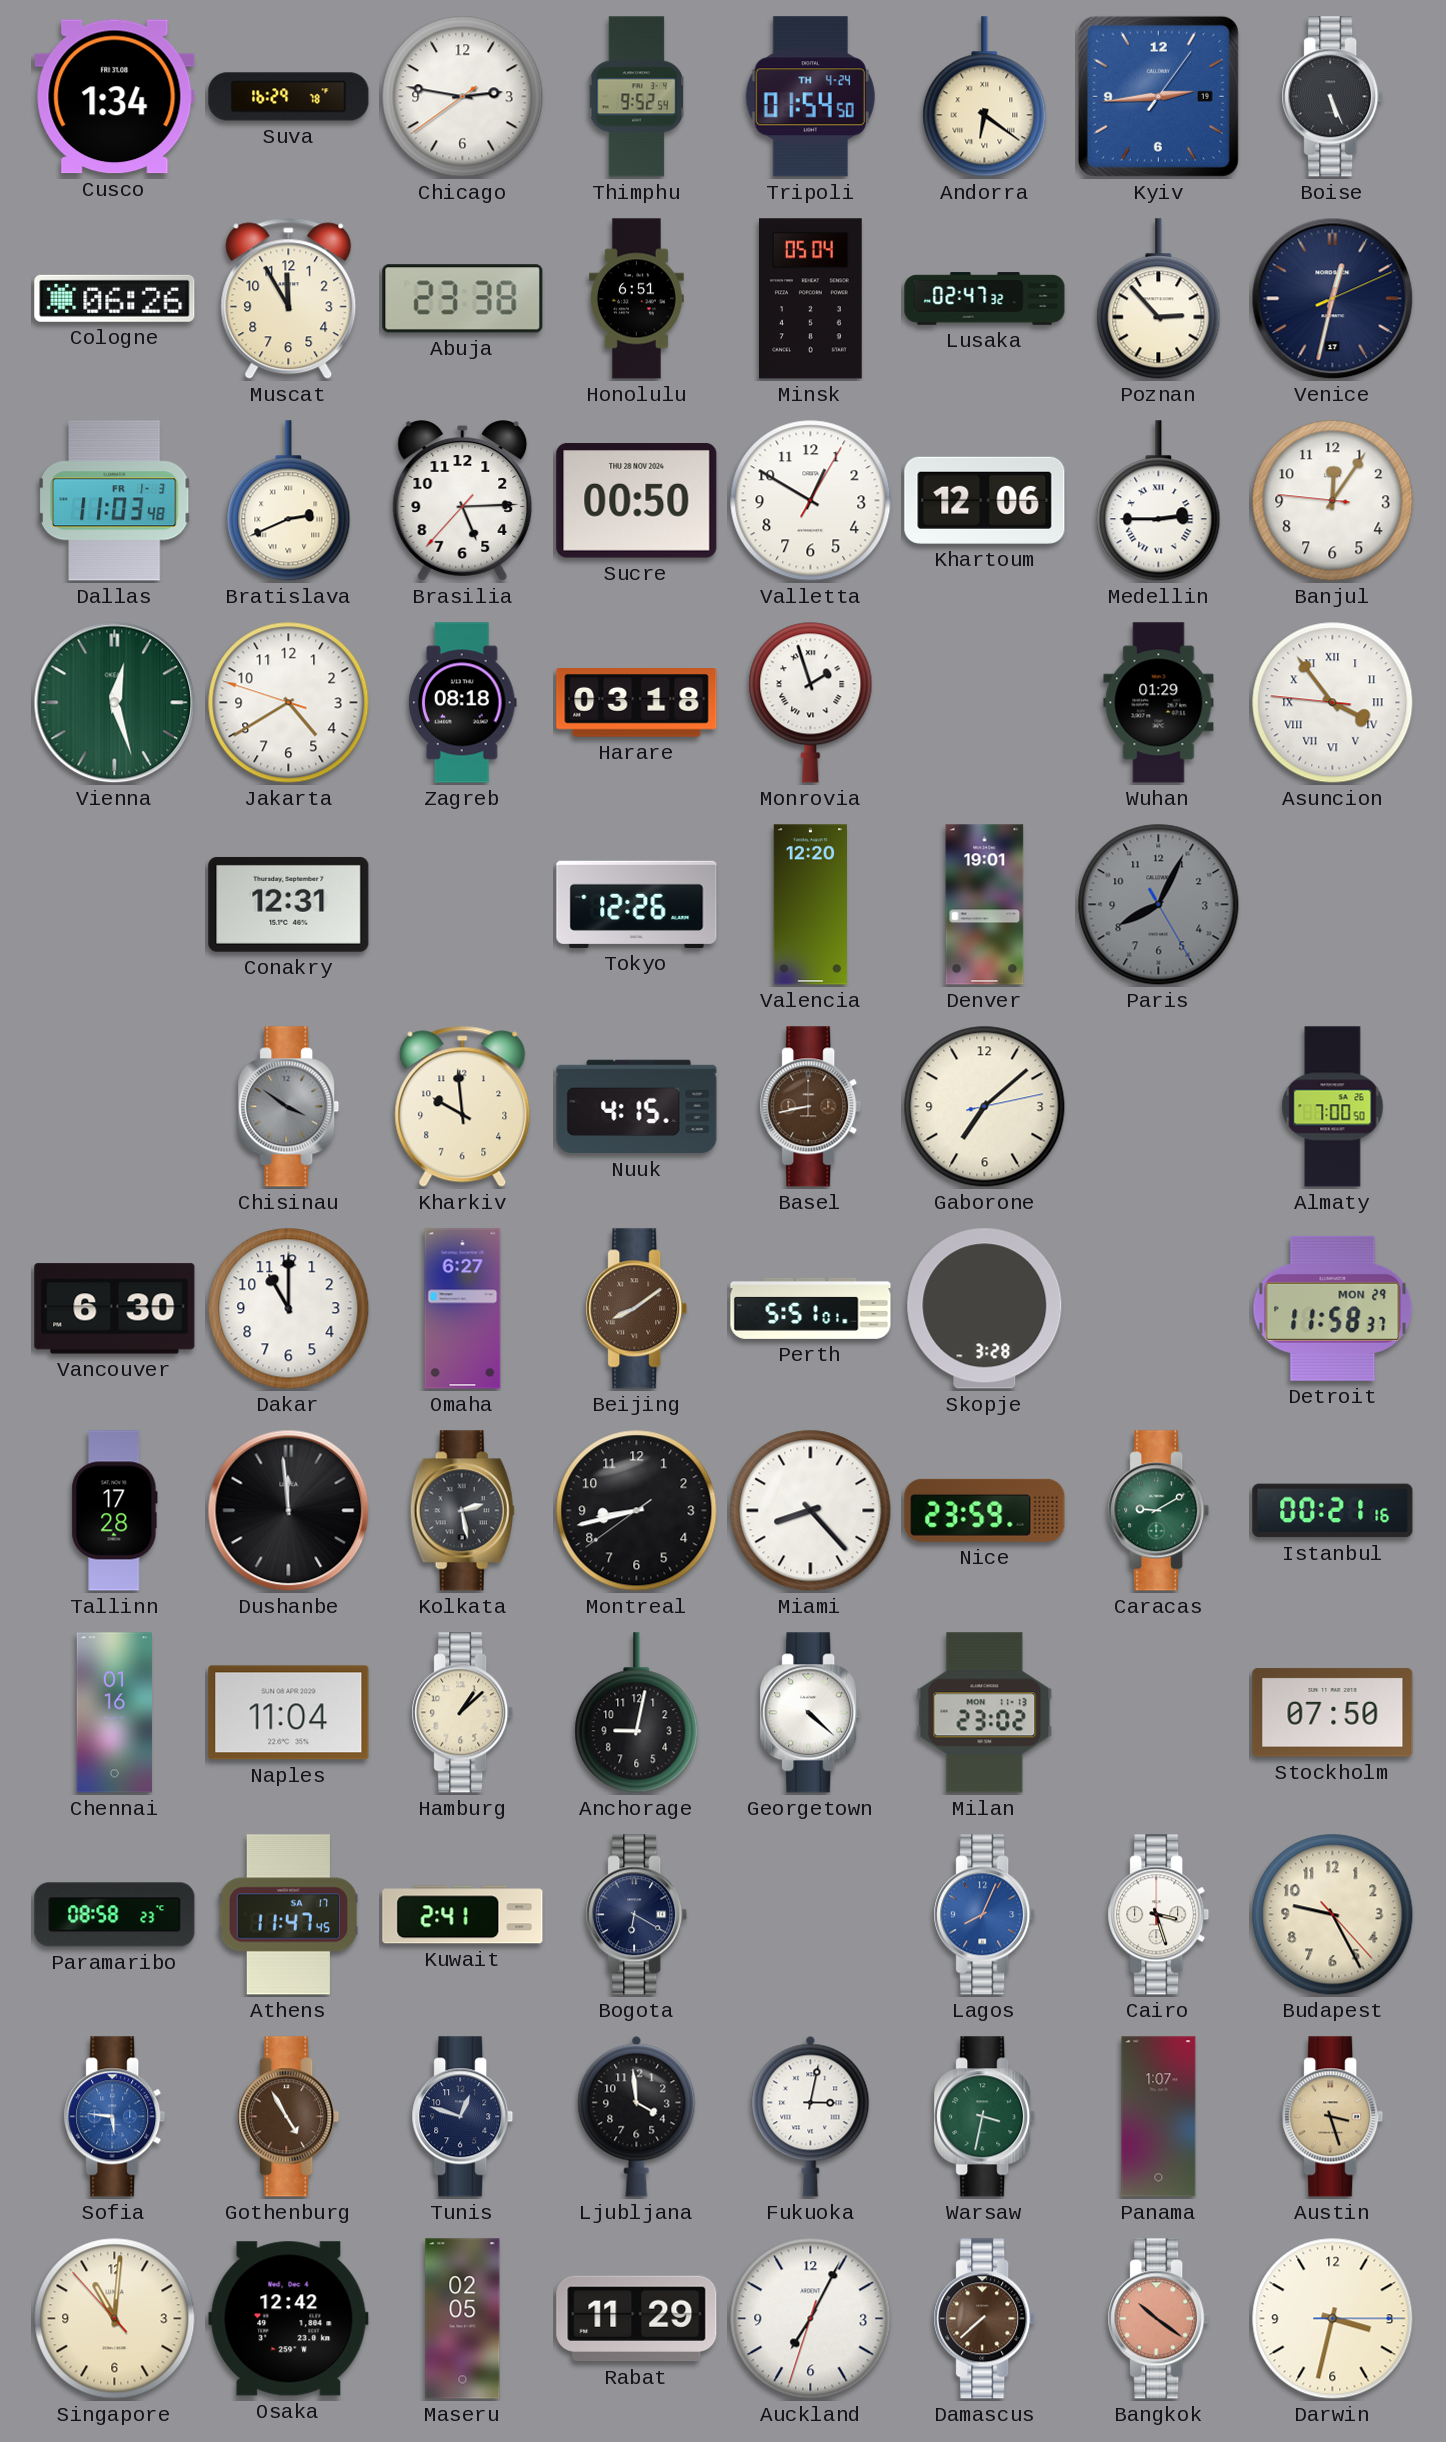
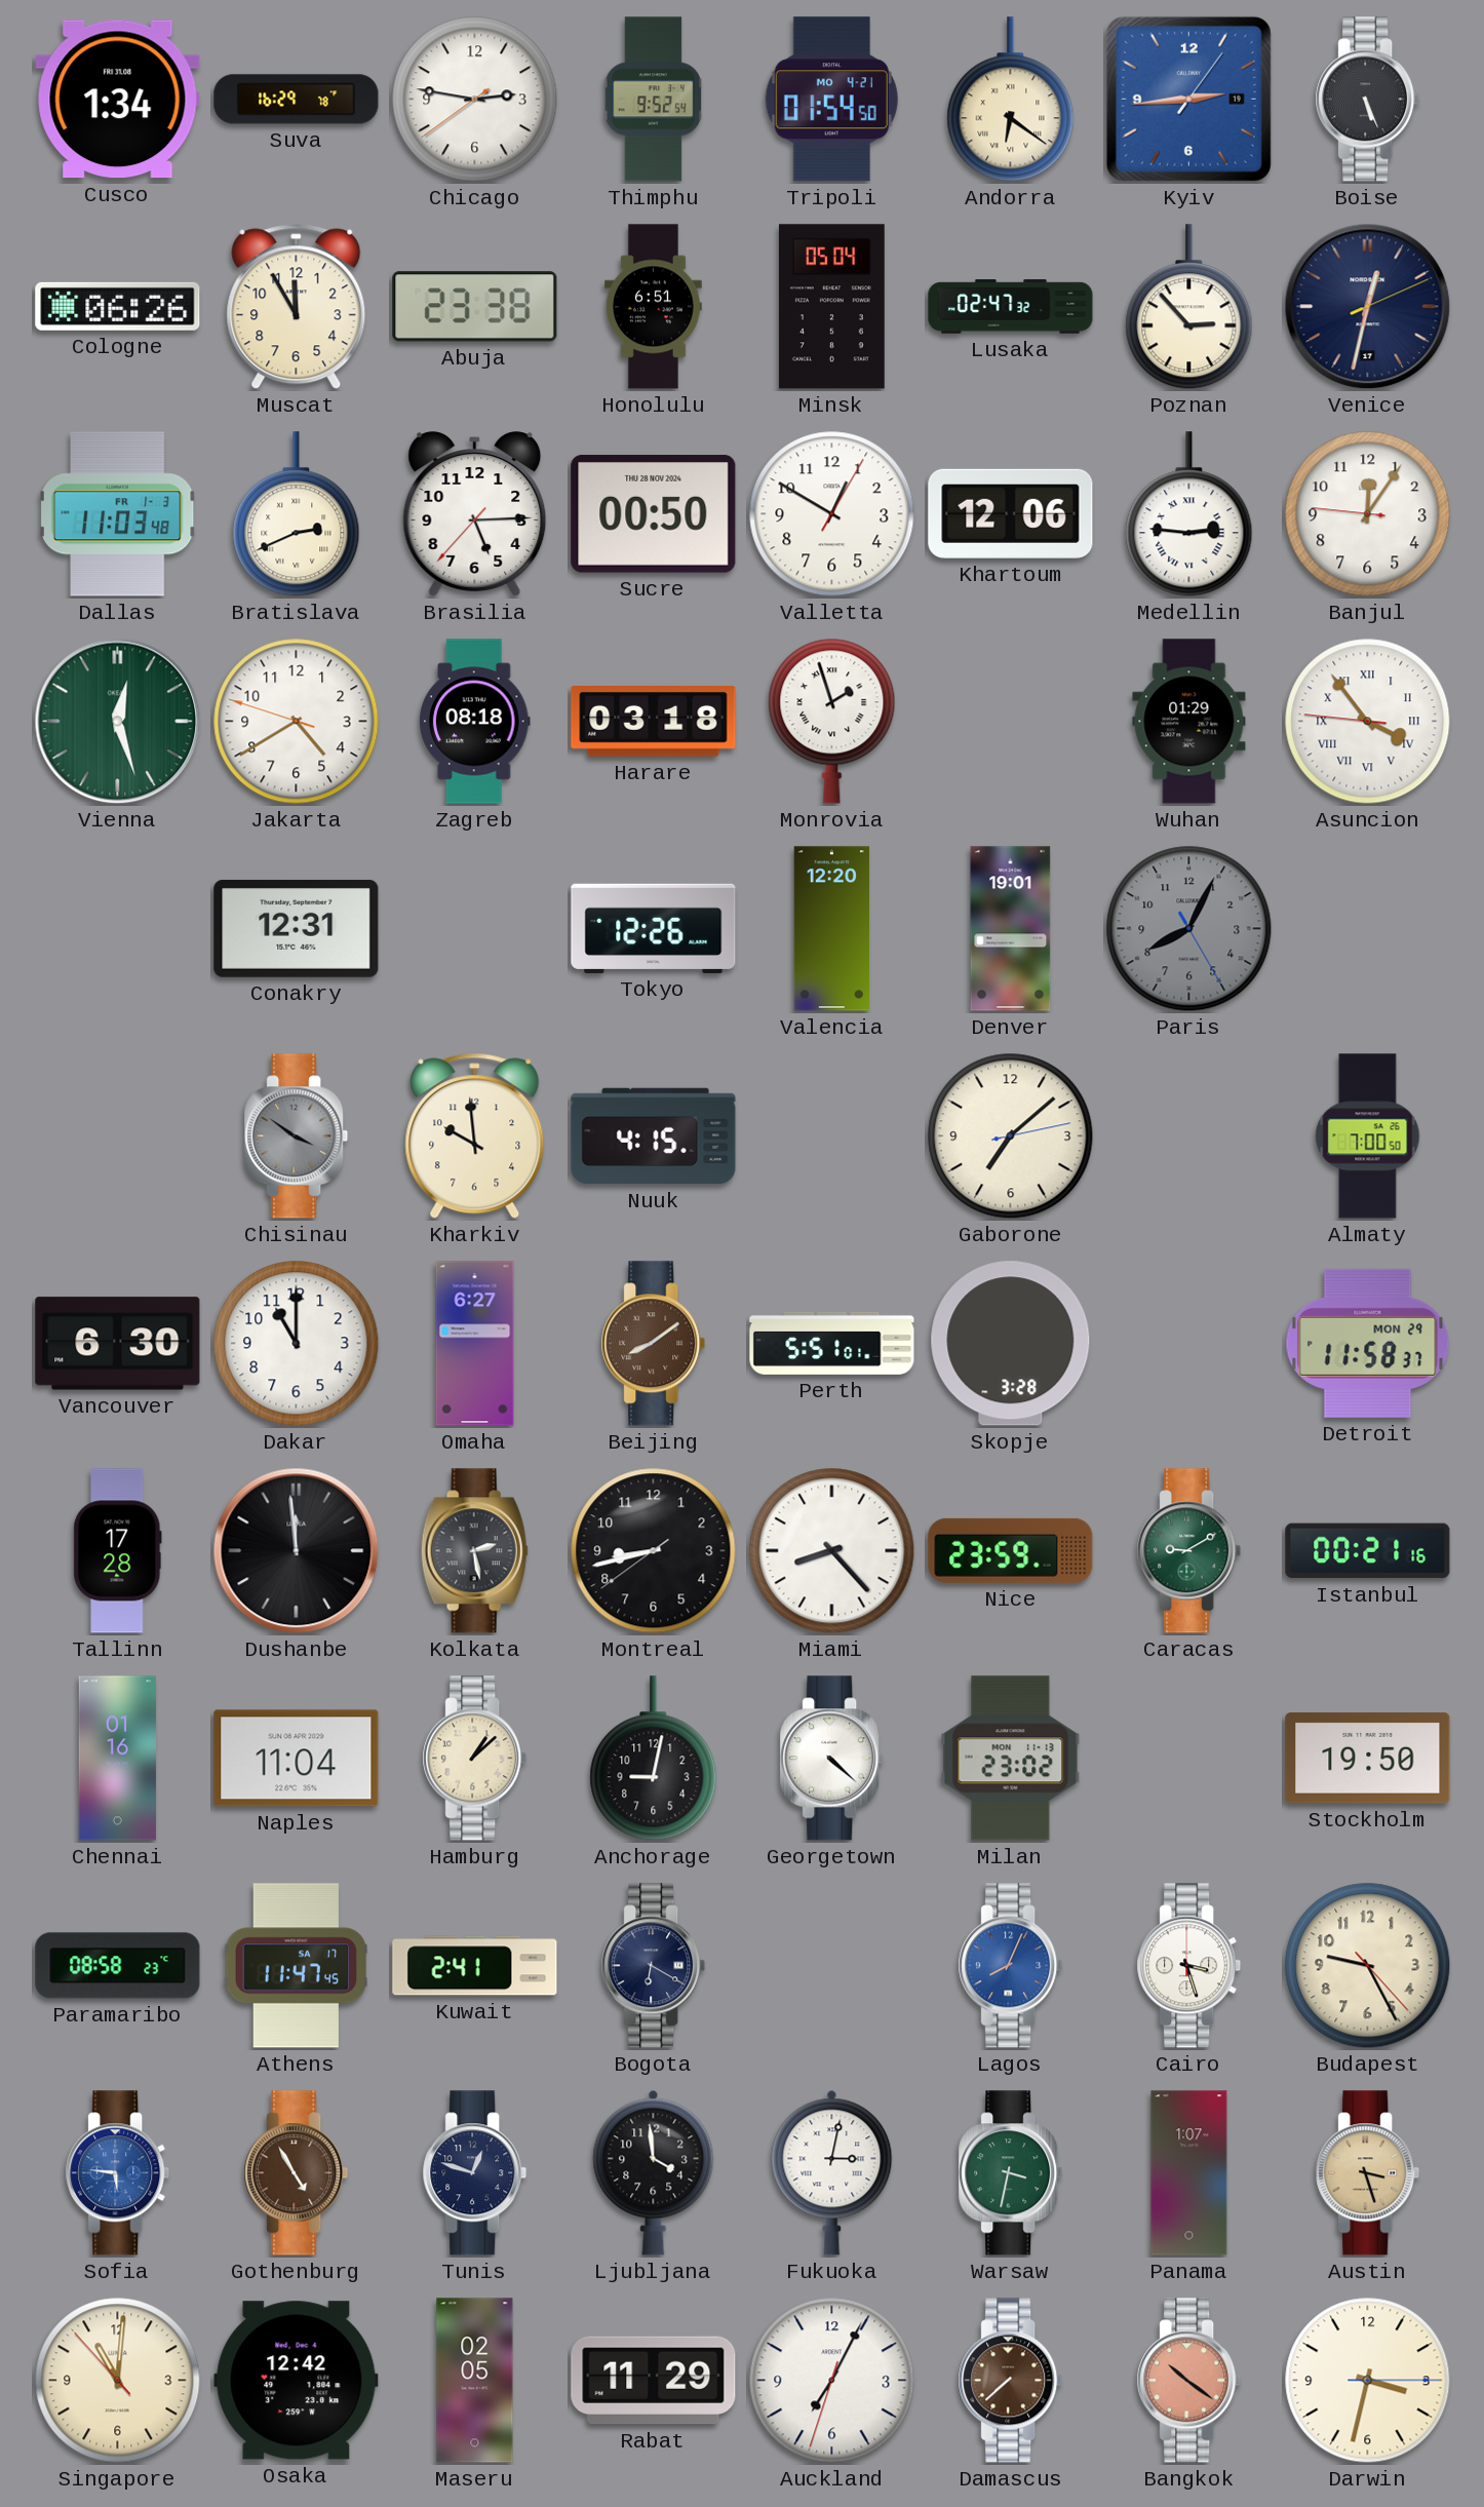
Tripoli date: TH 4-24 -> MO 4-21
Medellin: 2:45 -> 2:46
Basel: 8:43 -> none
Stockholm: 07:50 -> 19:50
